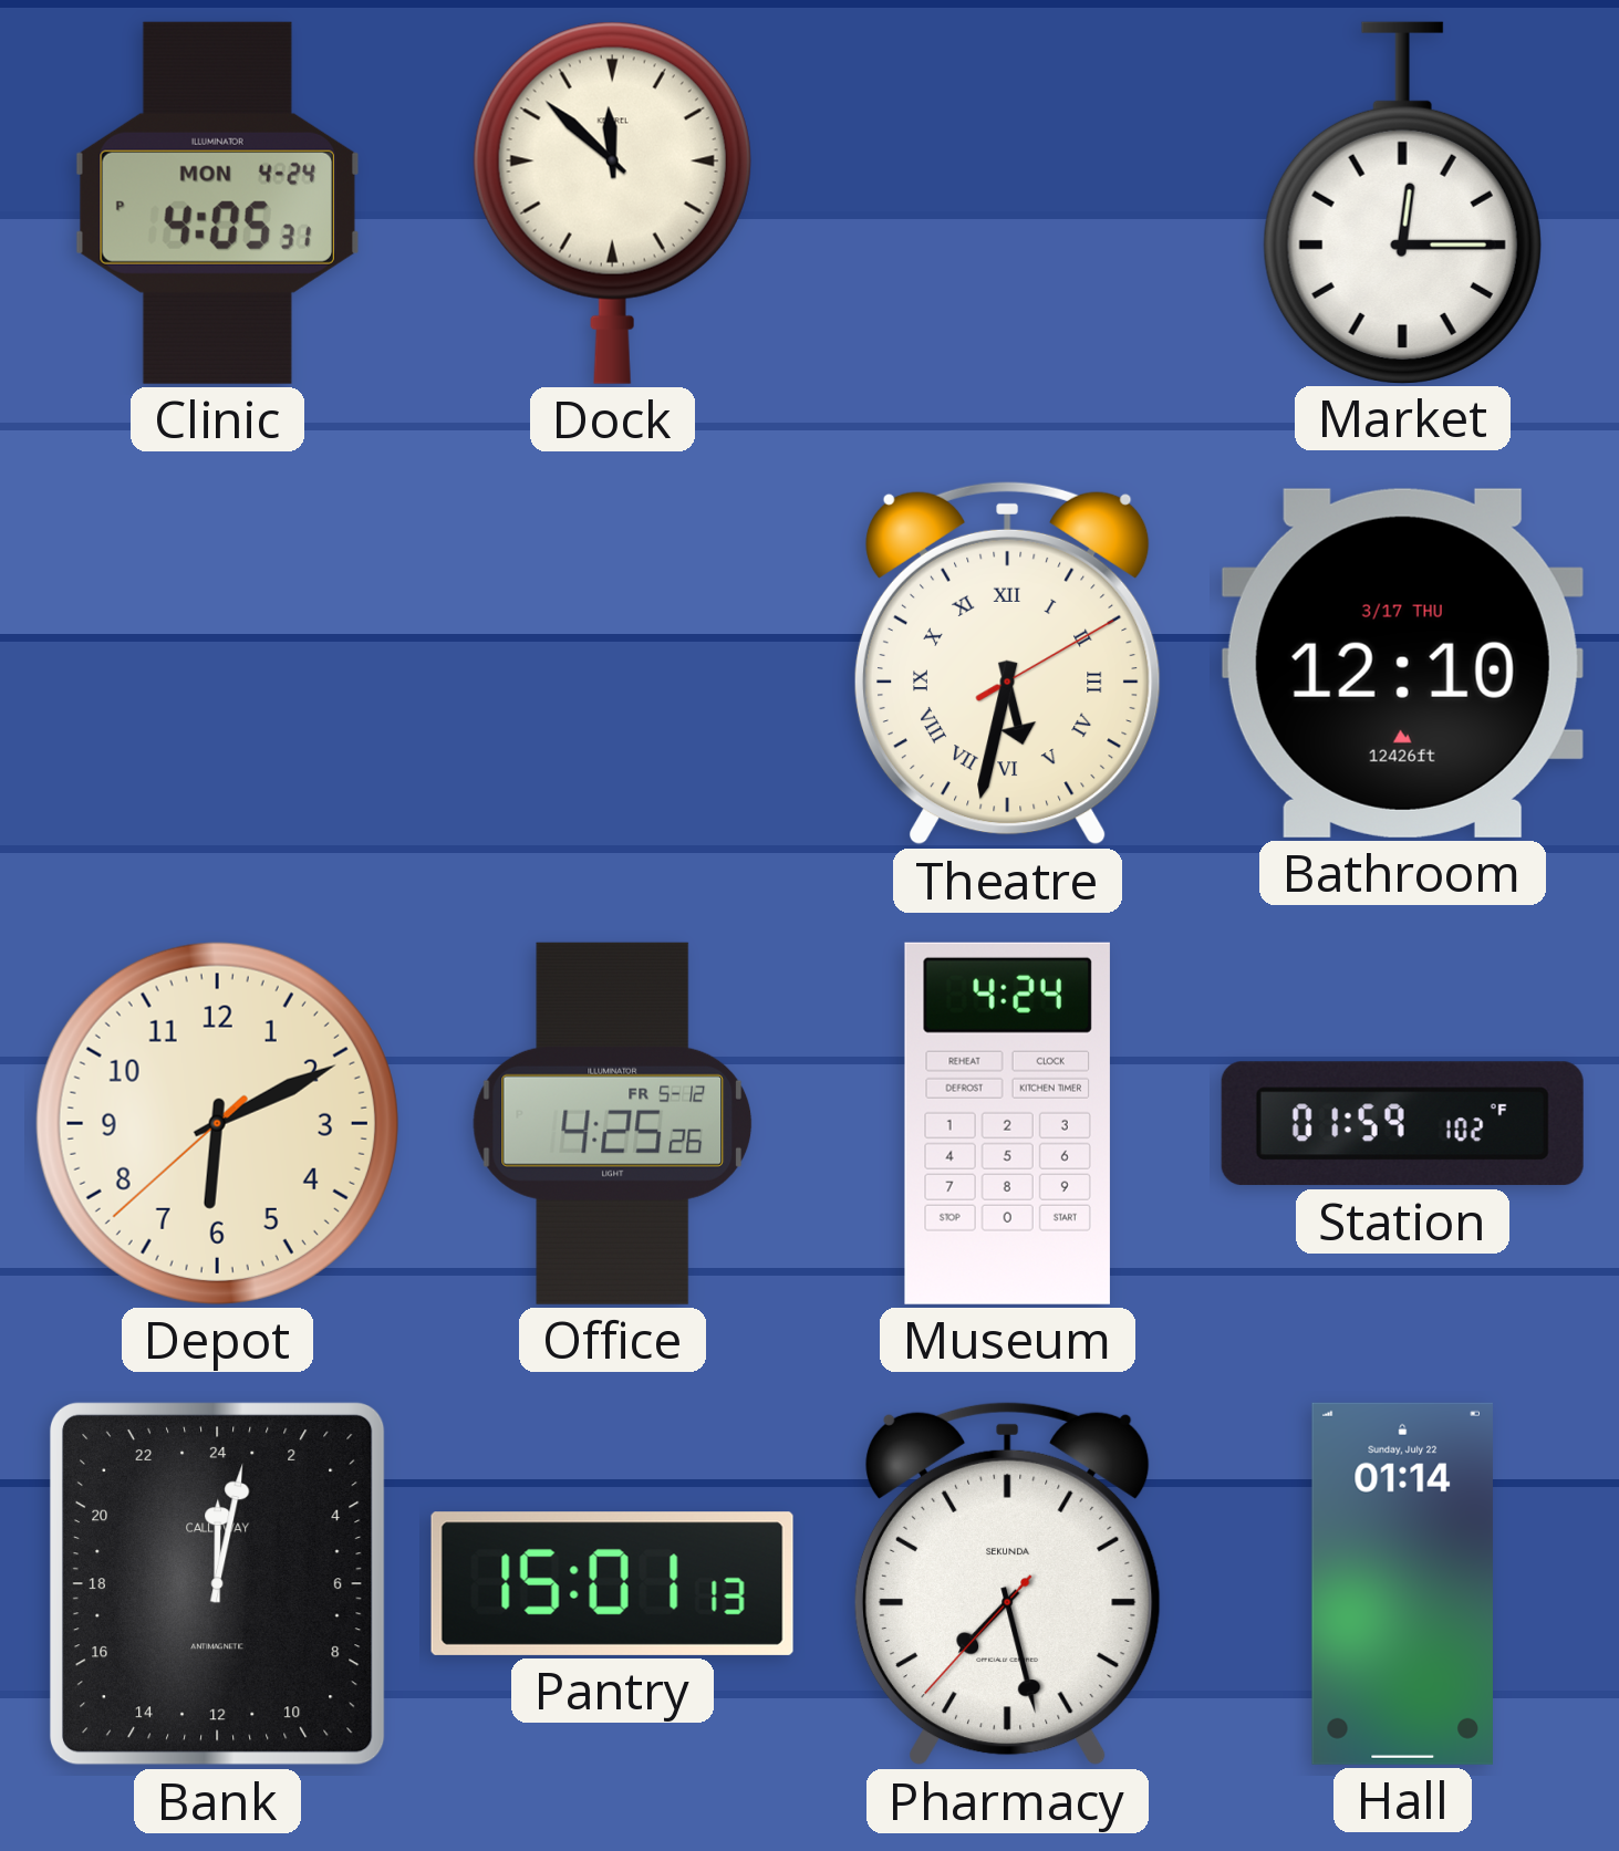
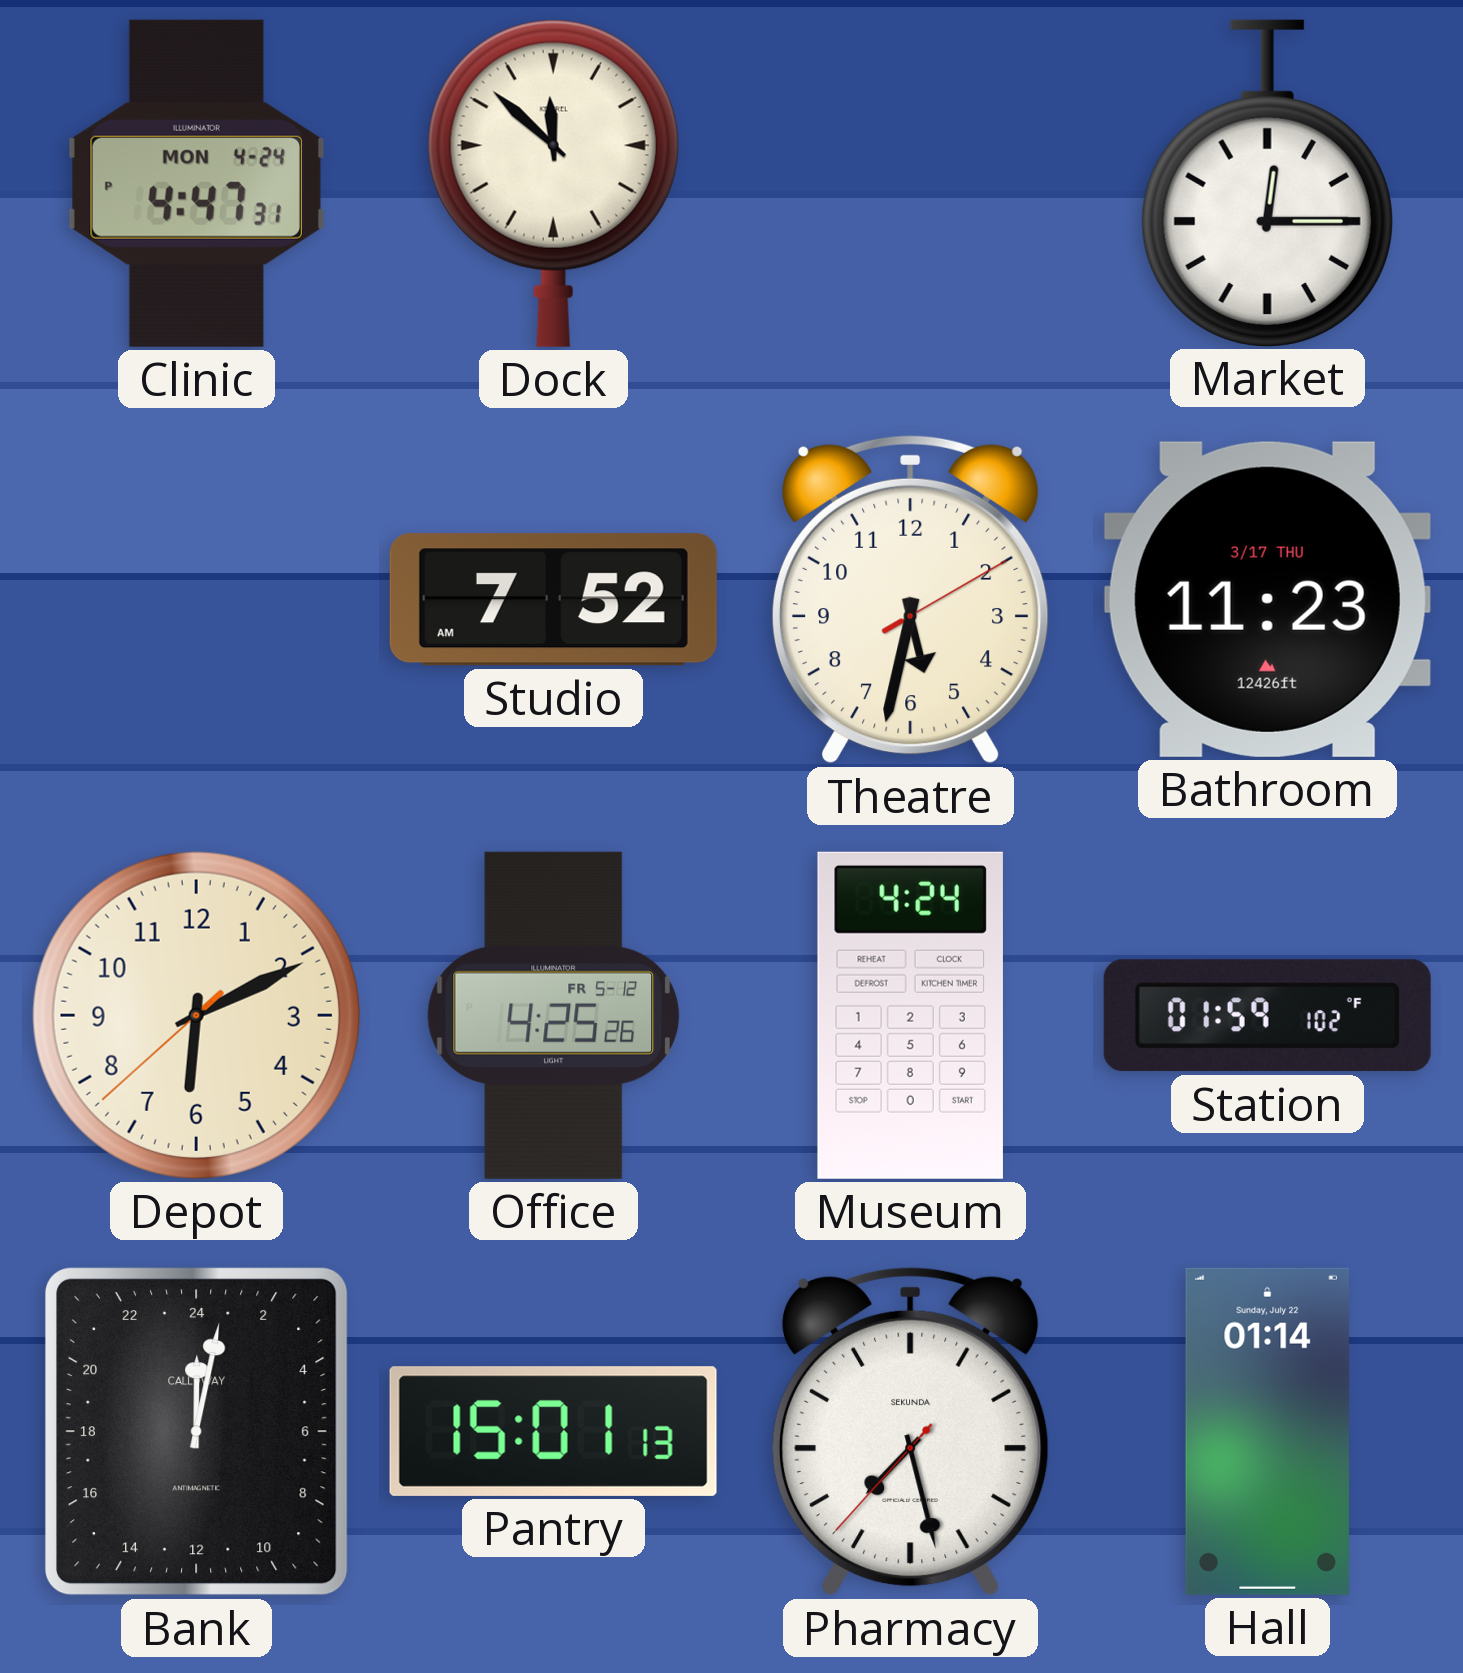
Clinic: 4:05 -> 4:47
Studio: none -> 7:52
Theatre numerals: Roman -> Arabic
Bathroom: 12:10 -> 11:23
